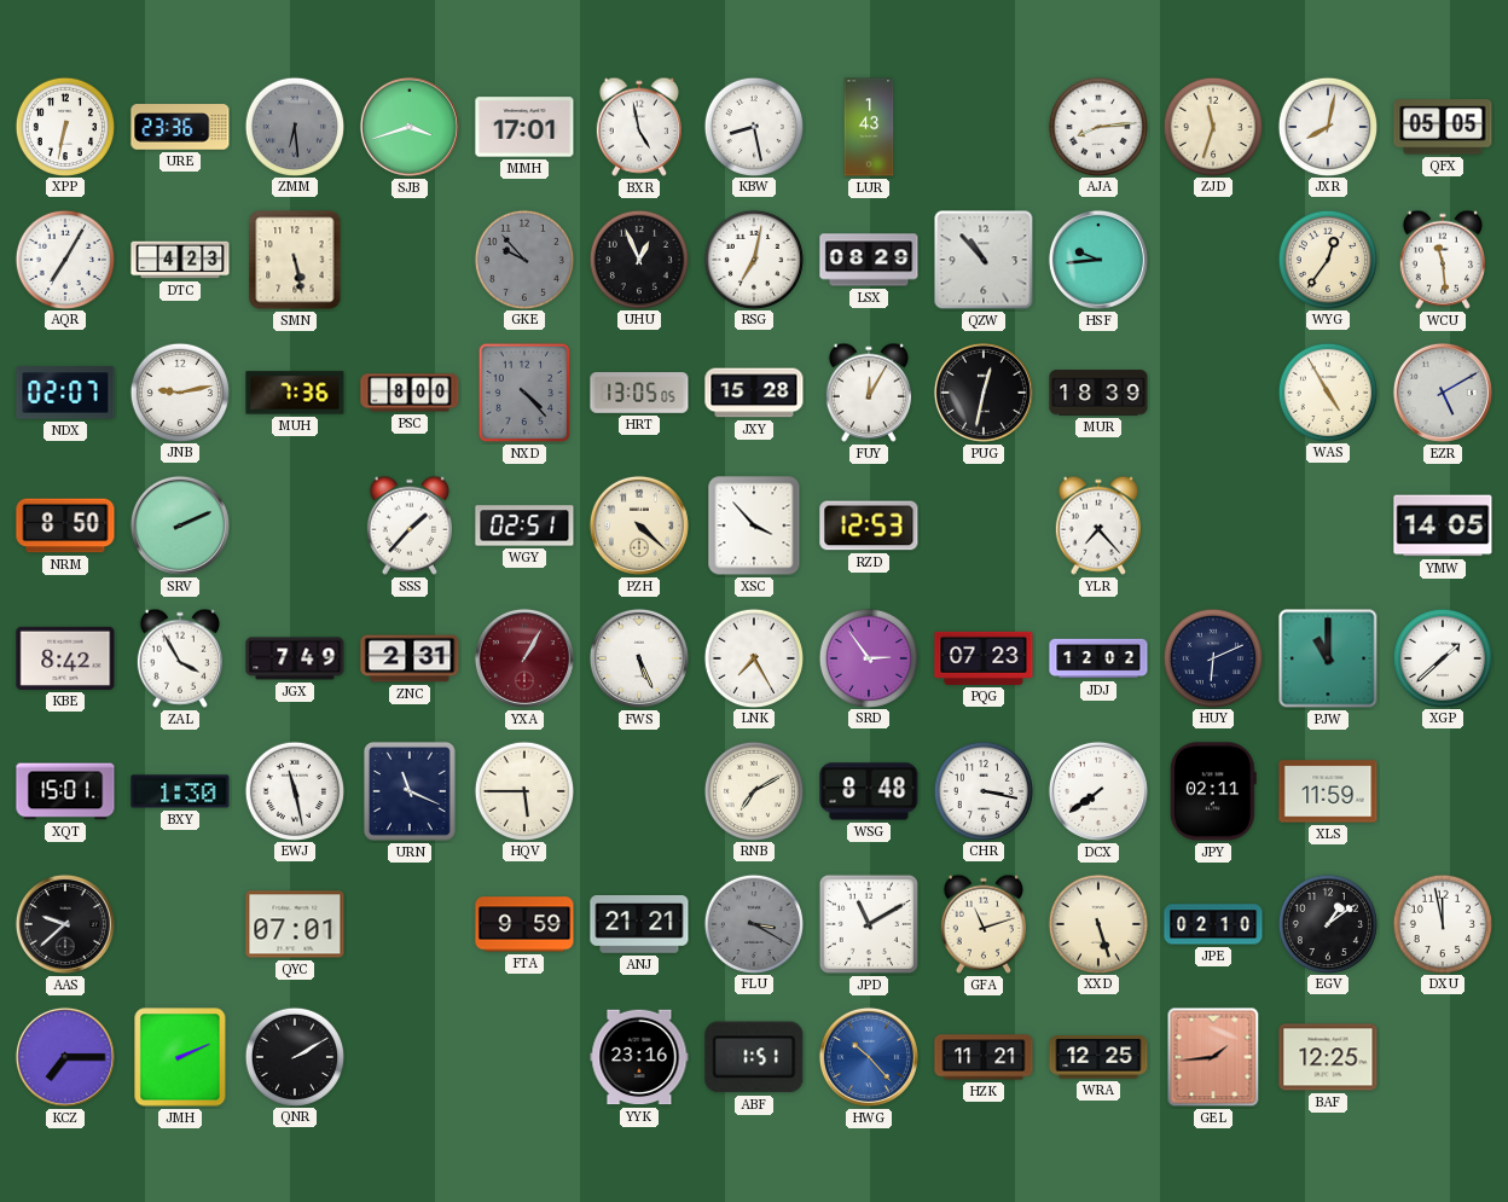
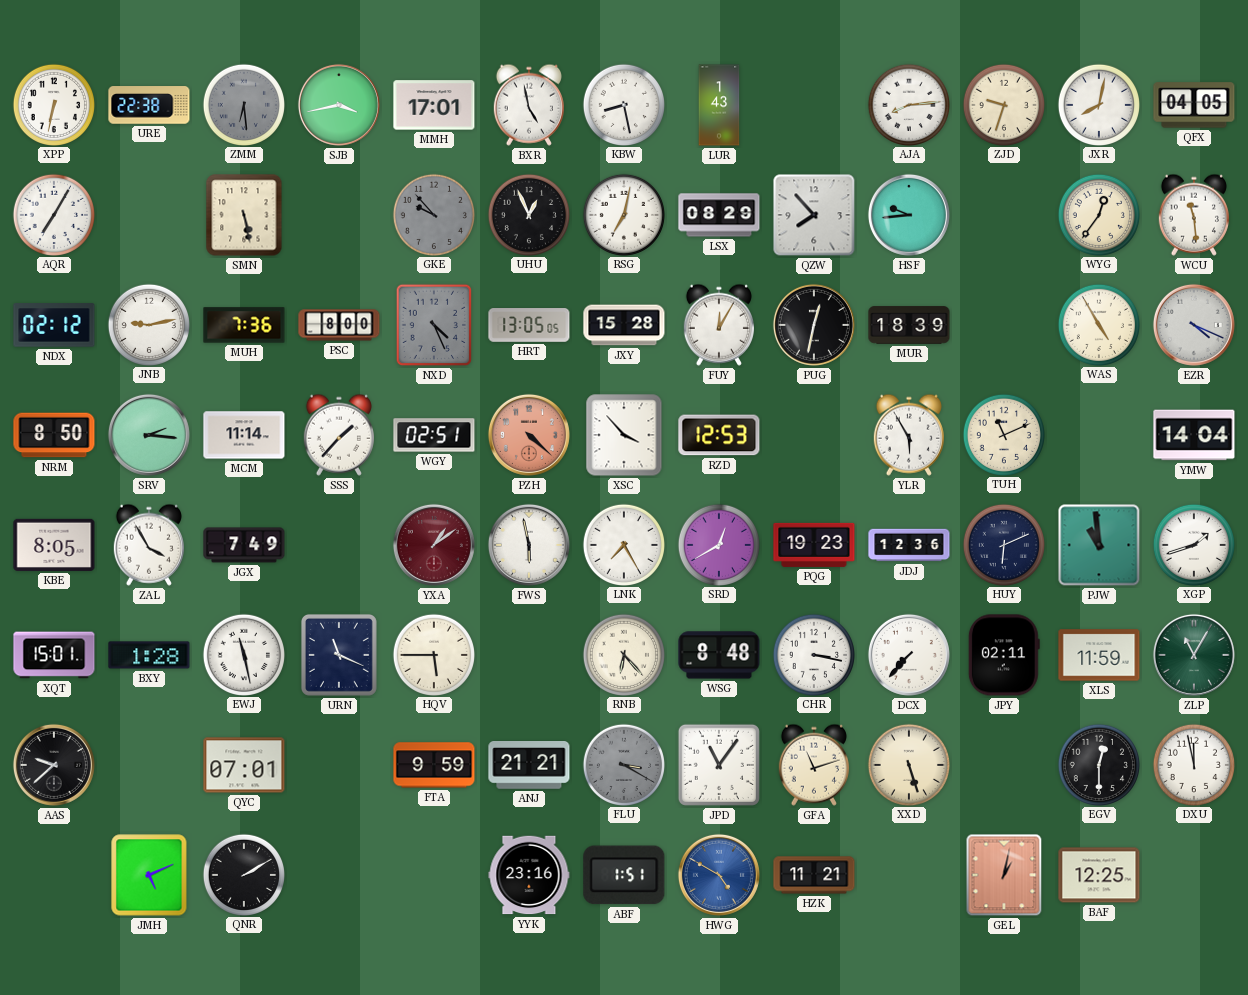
URE: 23:36 -> 22:38
SJB: 3:42 -> 3:43
ZJD: 11:33 -> 9:33
QFX: 05:05 -> 04:05
DTC: 4:23 -> none
QZW: 10:53 -> 7:53
NDX: 02:07 -> 02:12
NXD: 4:23 -> 4:26
EZR: 5:10 -> 4:19
SRV: 2:11 -> 2:16
MCM: none -> 11:14
PZH dial: cream -> salmon
YLR: 7:23 -> 5:55
TUH: none -> 11:11
YMW: 14:05 -> 14:04
KBE: 8:42 -> 8:05
ZNC: 2:31 -> none
YXA: 1:05 -> 1:09
FWS: 5:26 -> 5:58
SRD: 2:54 -> 12:40
PQG: 07:23 -> 19:23
JDJ: 12:02 -> 12:36
PJW: 11:00 -> 10:59
XGP: 1:38 -> 1:42
BXY: 1:30 -> 1:28
RNB: 7:10 -> 6:23
DCX: 7:39 -> 7:37
ZLP: none -> 11:05
JPD: 11:10 -> 11:06
JPE: 02:10 -> none
EGV: 1:09 -> 12:30
KCZ: 7:15 -> none
JMH: 2:11 -> 5:11
HWG: 10:23 -> 4:50
WRA: 12:25 -> none
GEL: 1:44 -> 1:02
